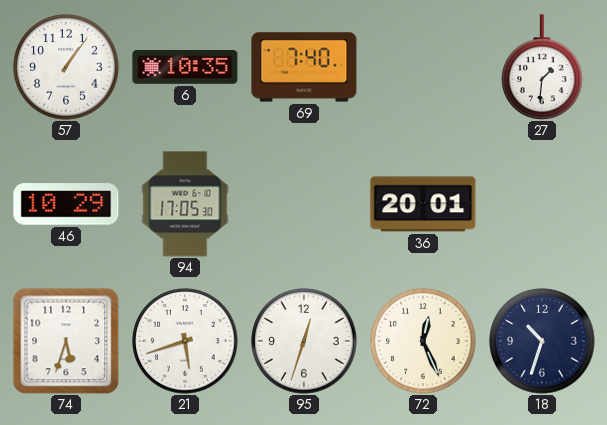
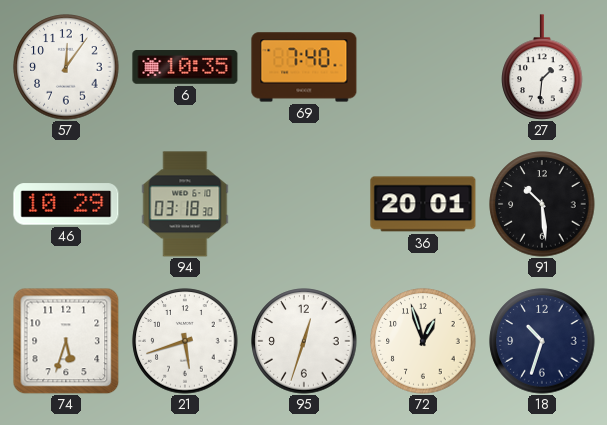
57: 1:06 -> 12:06
94: 17:05 -> 03:18
91: none -> 10:29
72: 12:26 -> 12:57
